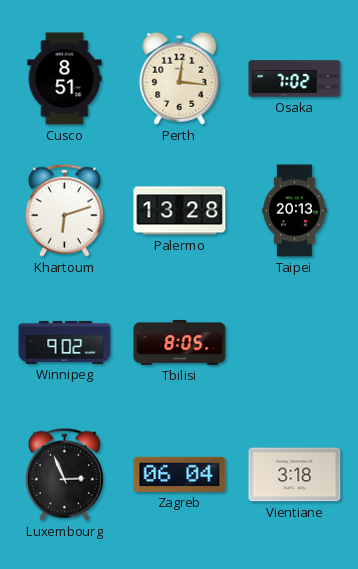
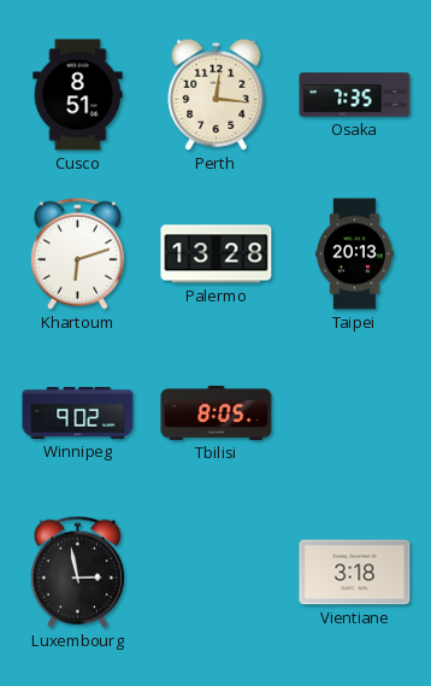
Osaka: 7:02 -> 7:35
Luxembourg: 2:56 -> 2:58
Zagreb: 06:04 -> none
